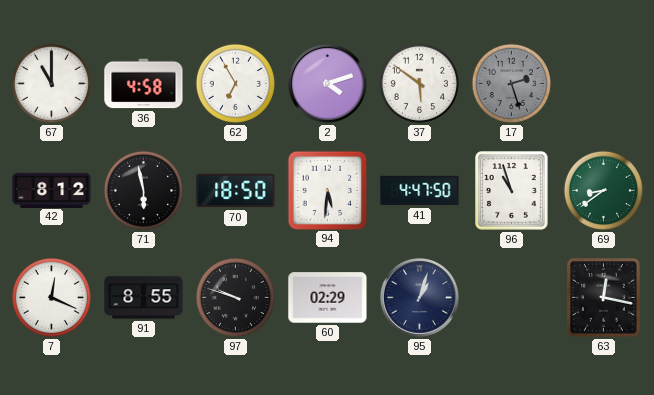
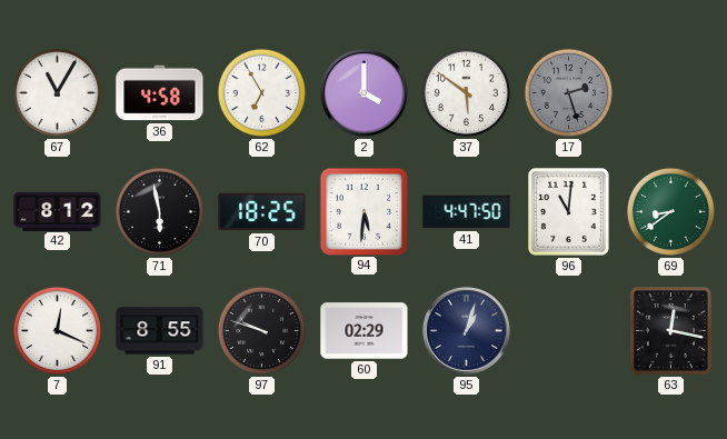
67: 11:00 -> 11:05
2: 4:12 -> 4:00
70: 18:50 -> 18:25
96: 10:57 -> 11:01
